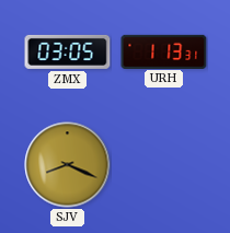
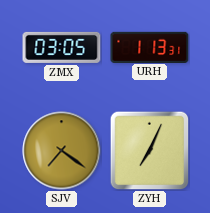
SJV: 8:19 -> 7:21
ZYH: none -> 7:04
